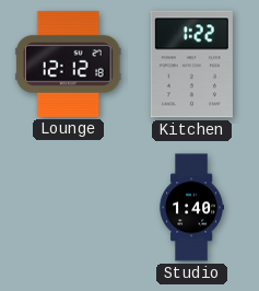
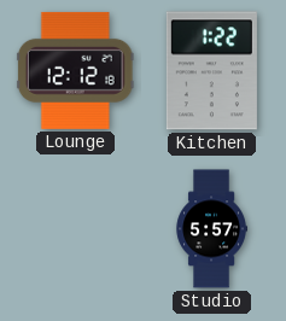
Studio: 1:40 -> 5:57
